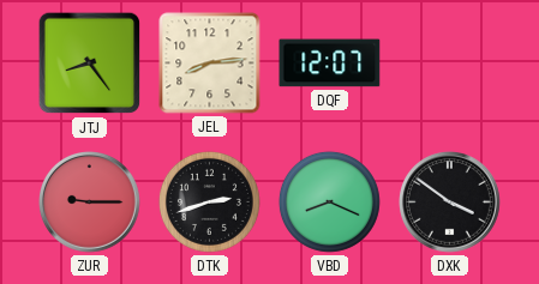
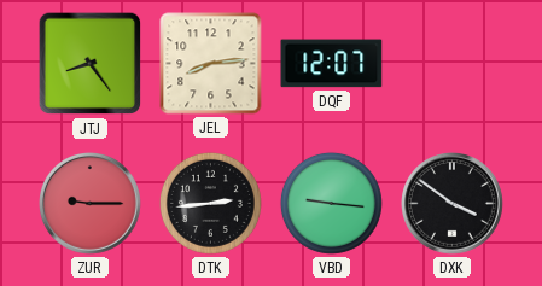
DTK: 2:42 -> 2:44
VBD: 8:19 -> 9:16
